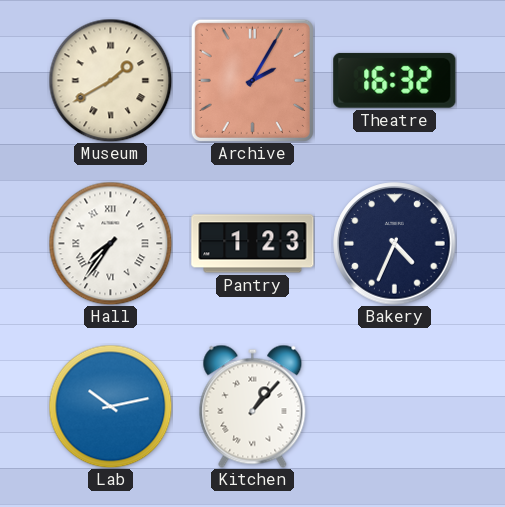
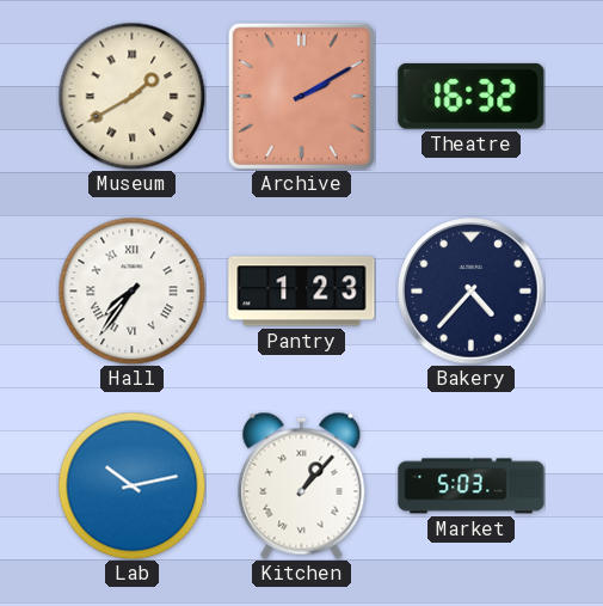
Archive: 2:05 -> 2:10
Bakery: 4:34 -> 4:37
Market: none -> 5:03
